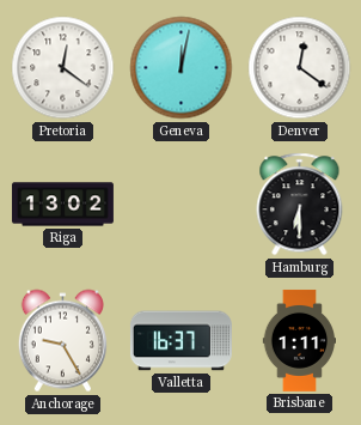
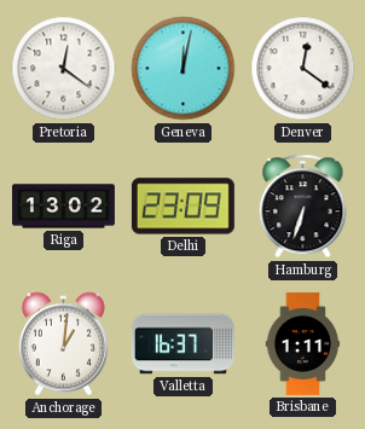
Delhi: none -> 23:09
Hamburg: 6:30 -> 6:33
Anchorage: 9:25 -> 1:01
